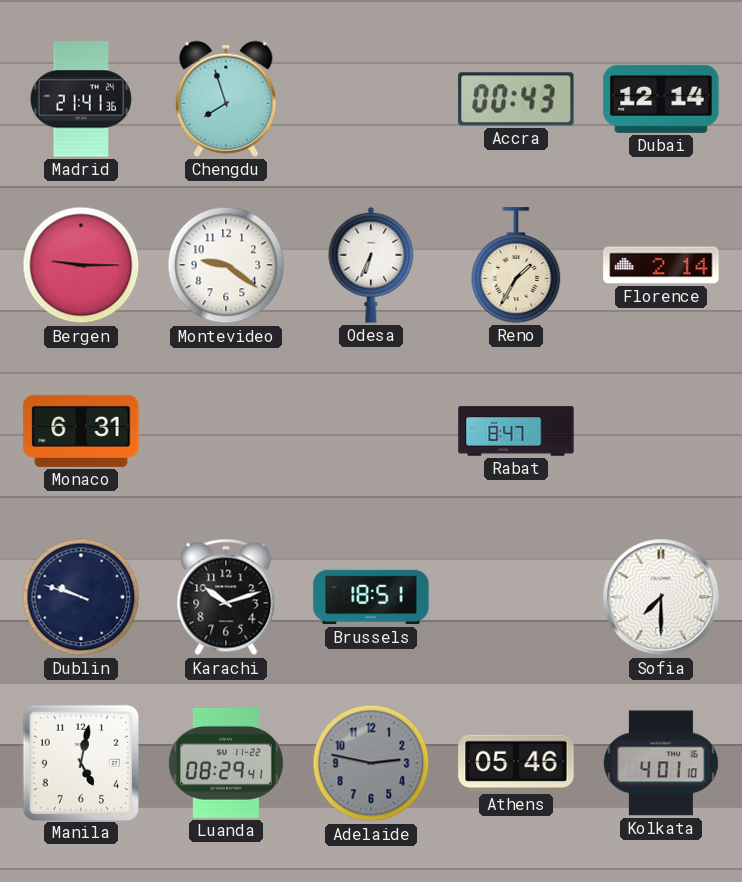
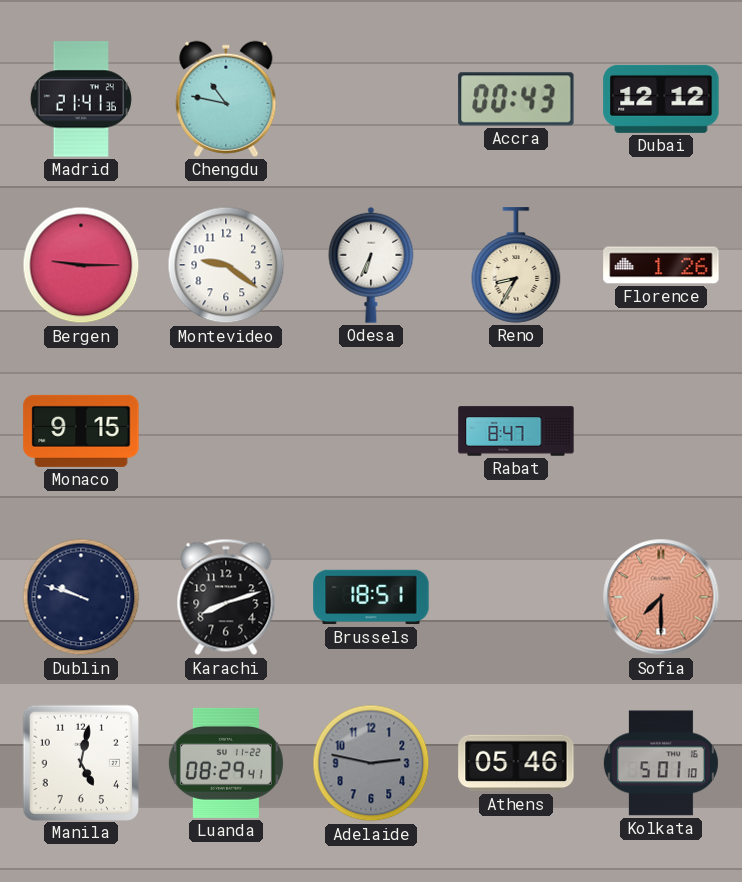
Chengdu: 7:57 -> 10:47
Dubai: 12:14 -> 12:12
Reno: 1:35 -> 8:35
Florence: 2:14 -> 1:26
Monaco: 6:31 -> 9:15
Karachi: 10:12 -> 8:12
Sofia dial: white -> salmon
Kolkata: 4:01 -> 5:01
